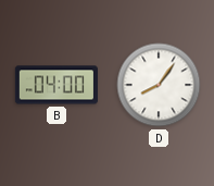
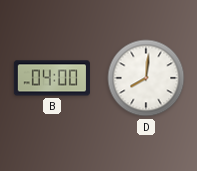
D: 8:06 -> 8:01
